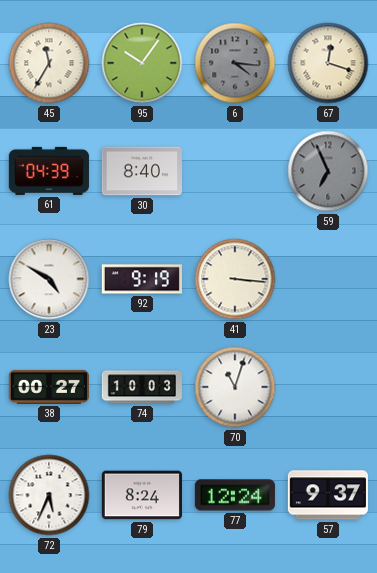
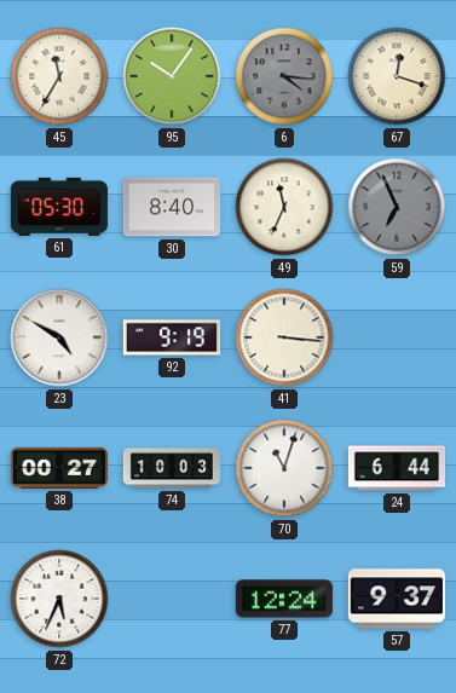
61: 04:39 -> 05:30
49: none -> 11:34
24: none -> 6:44
79: 8:24 -> none
